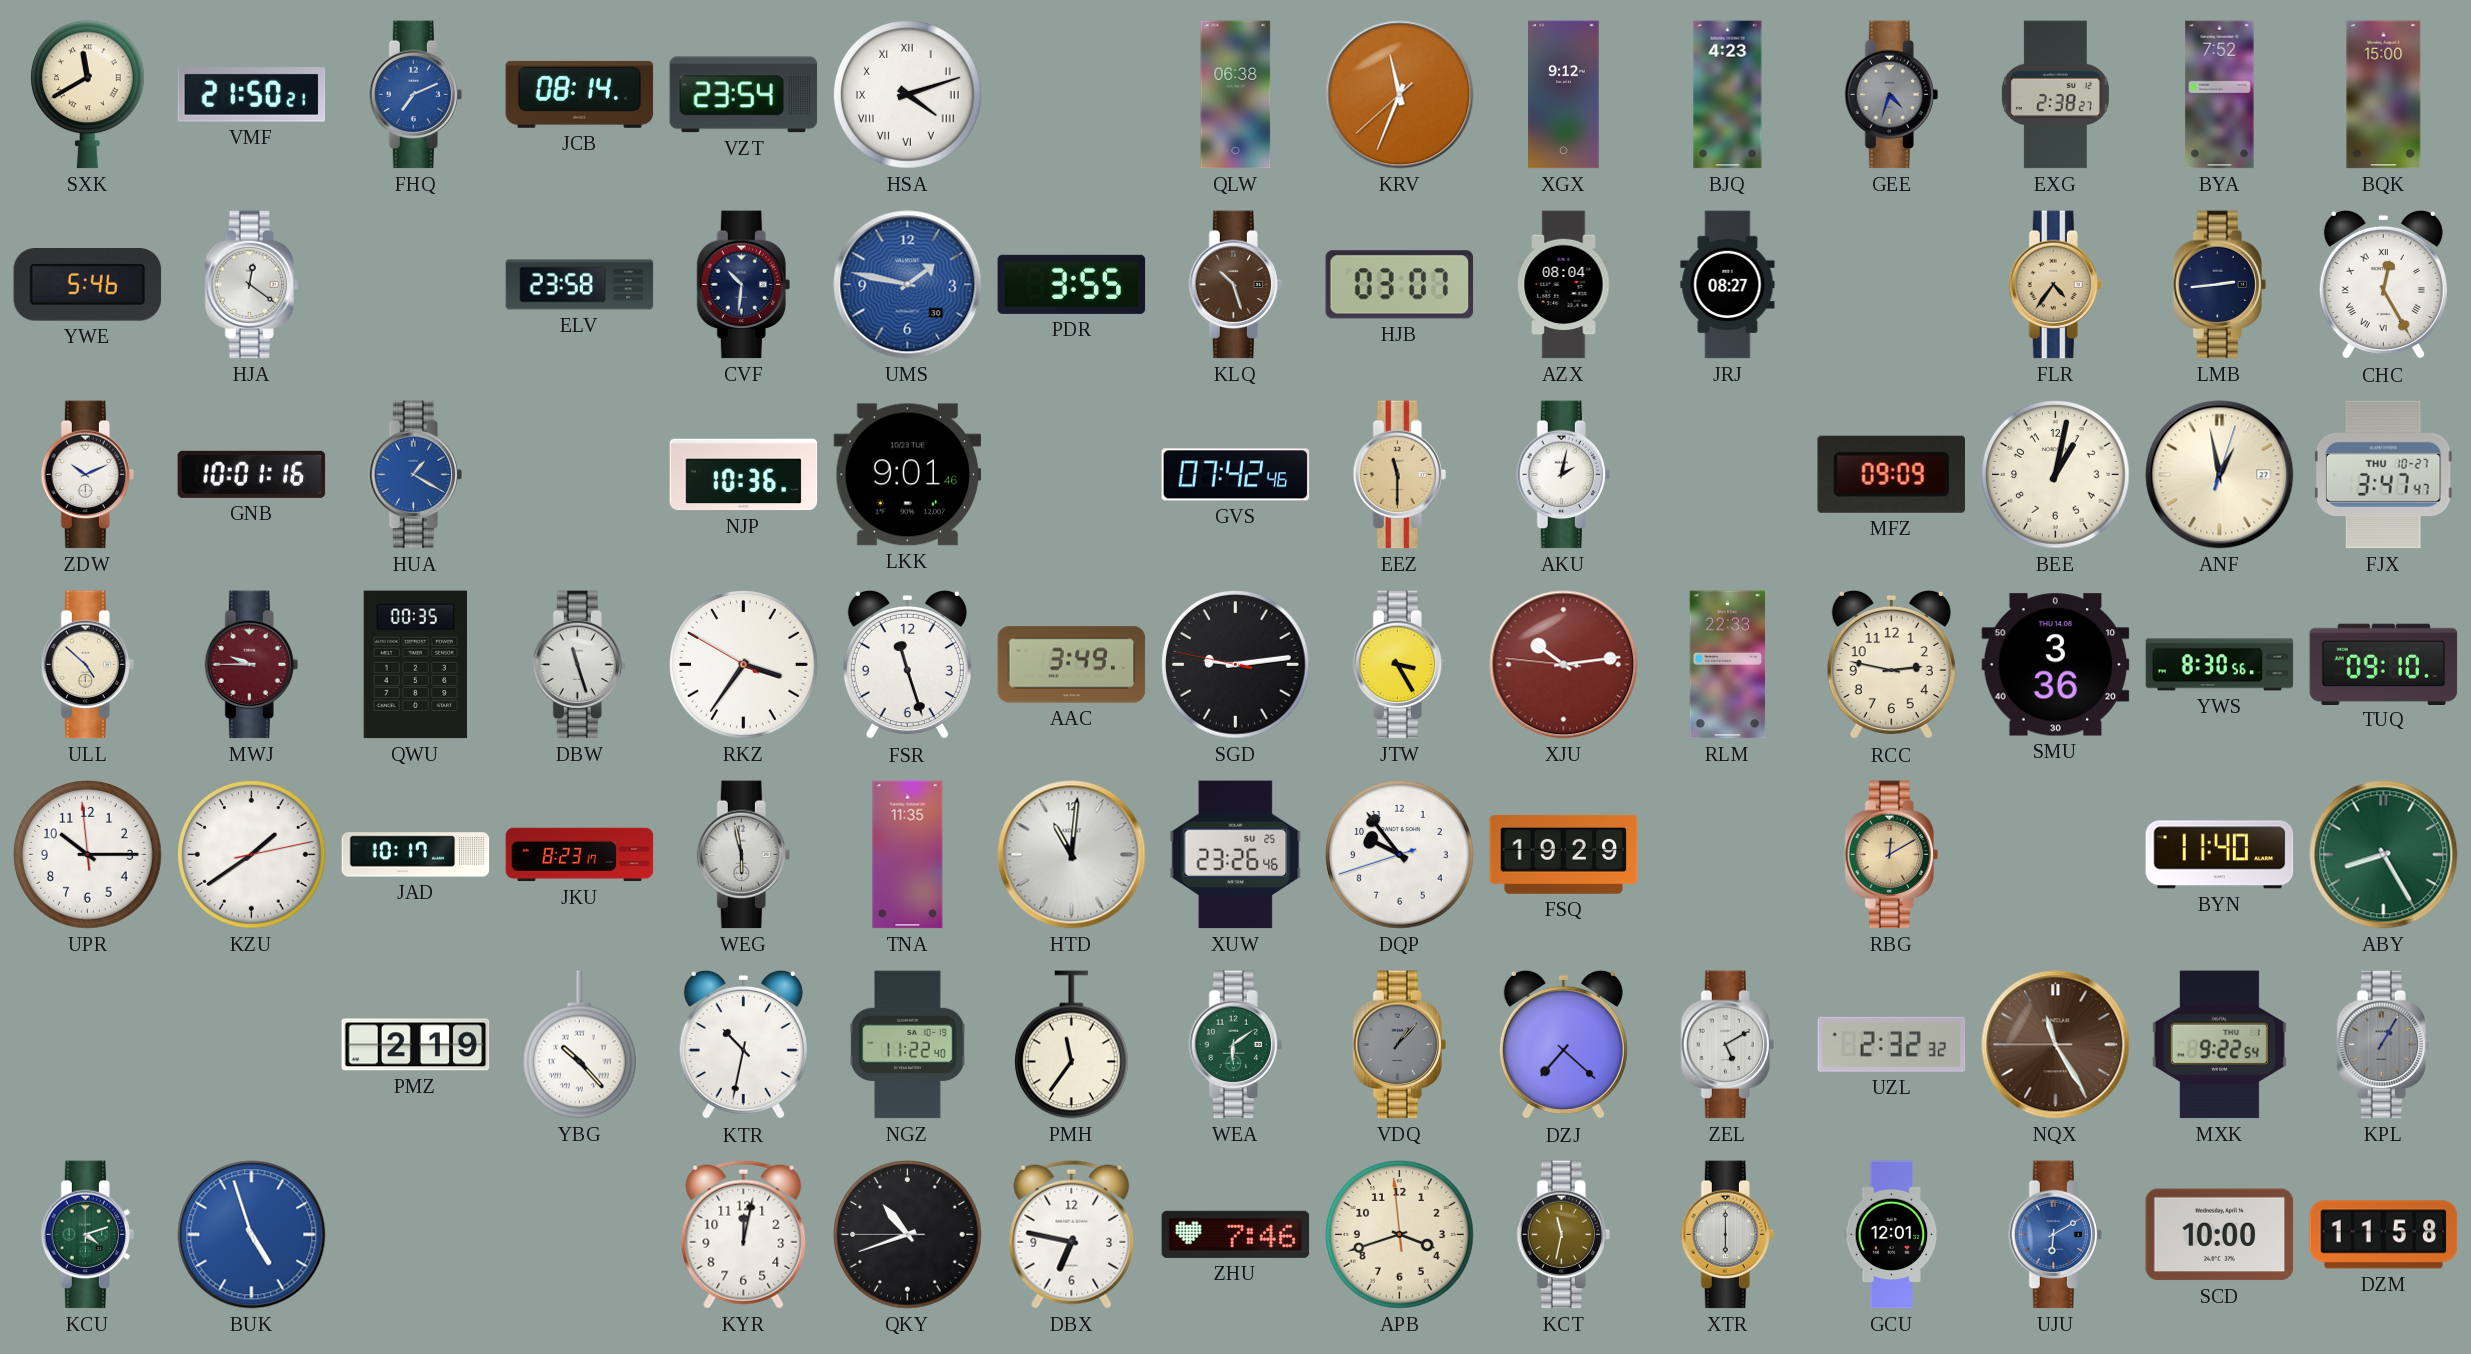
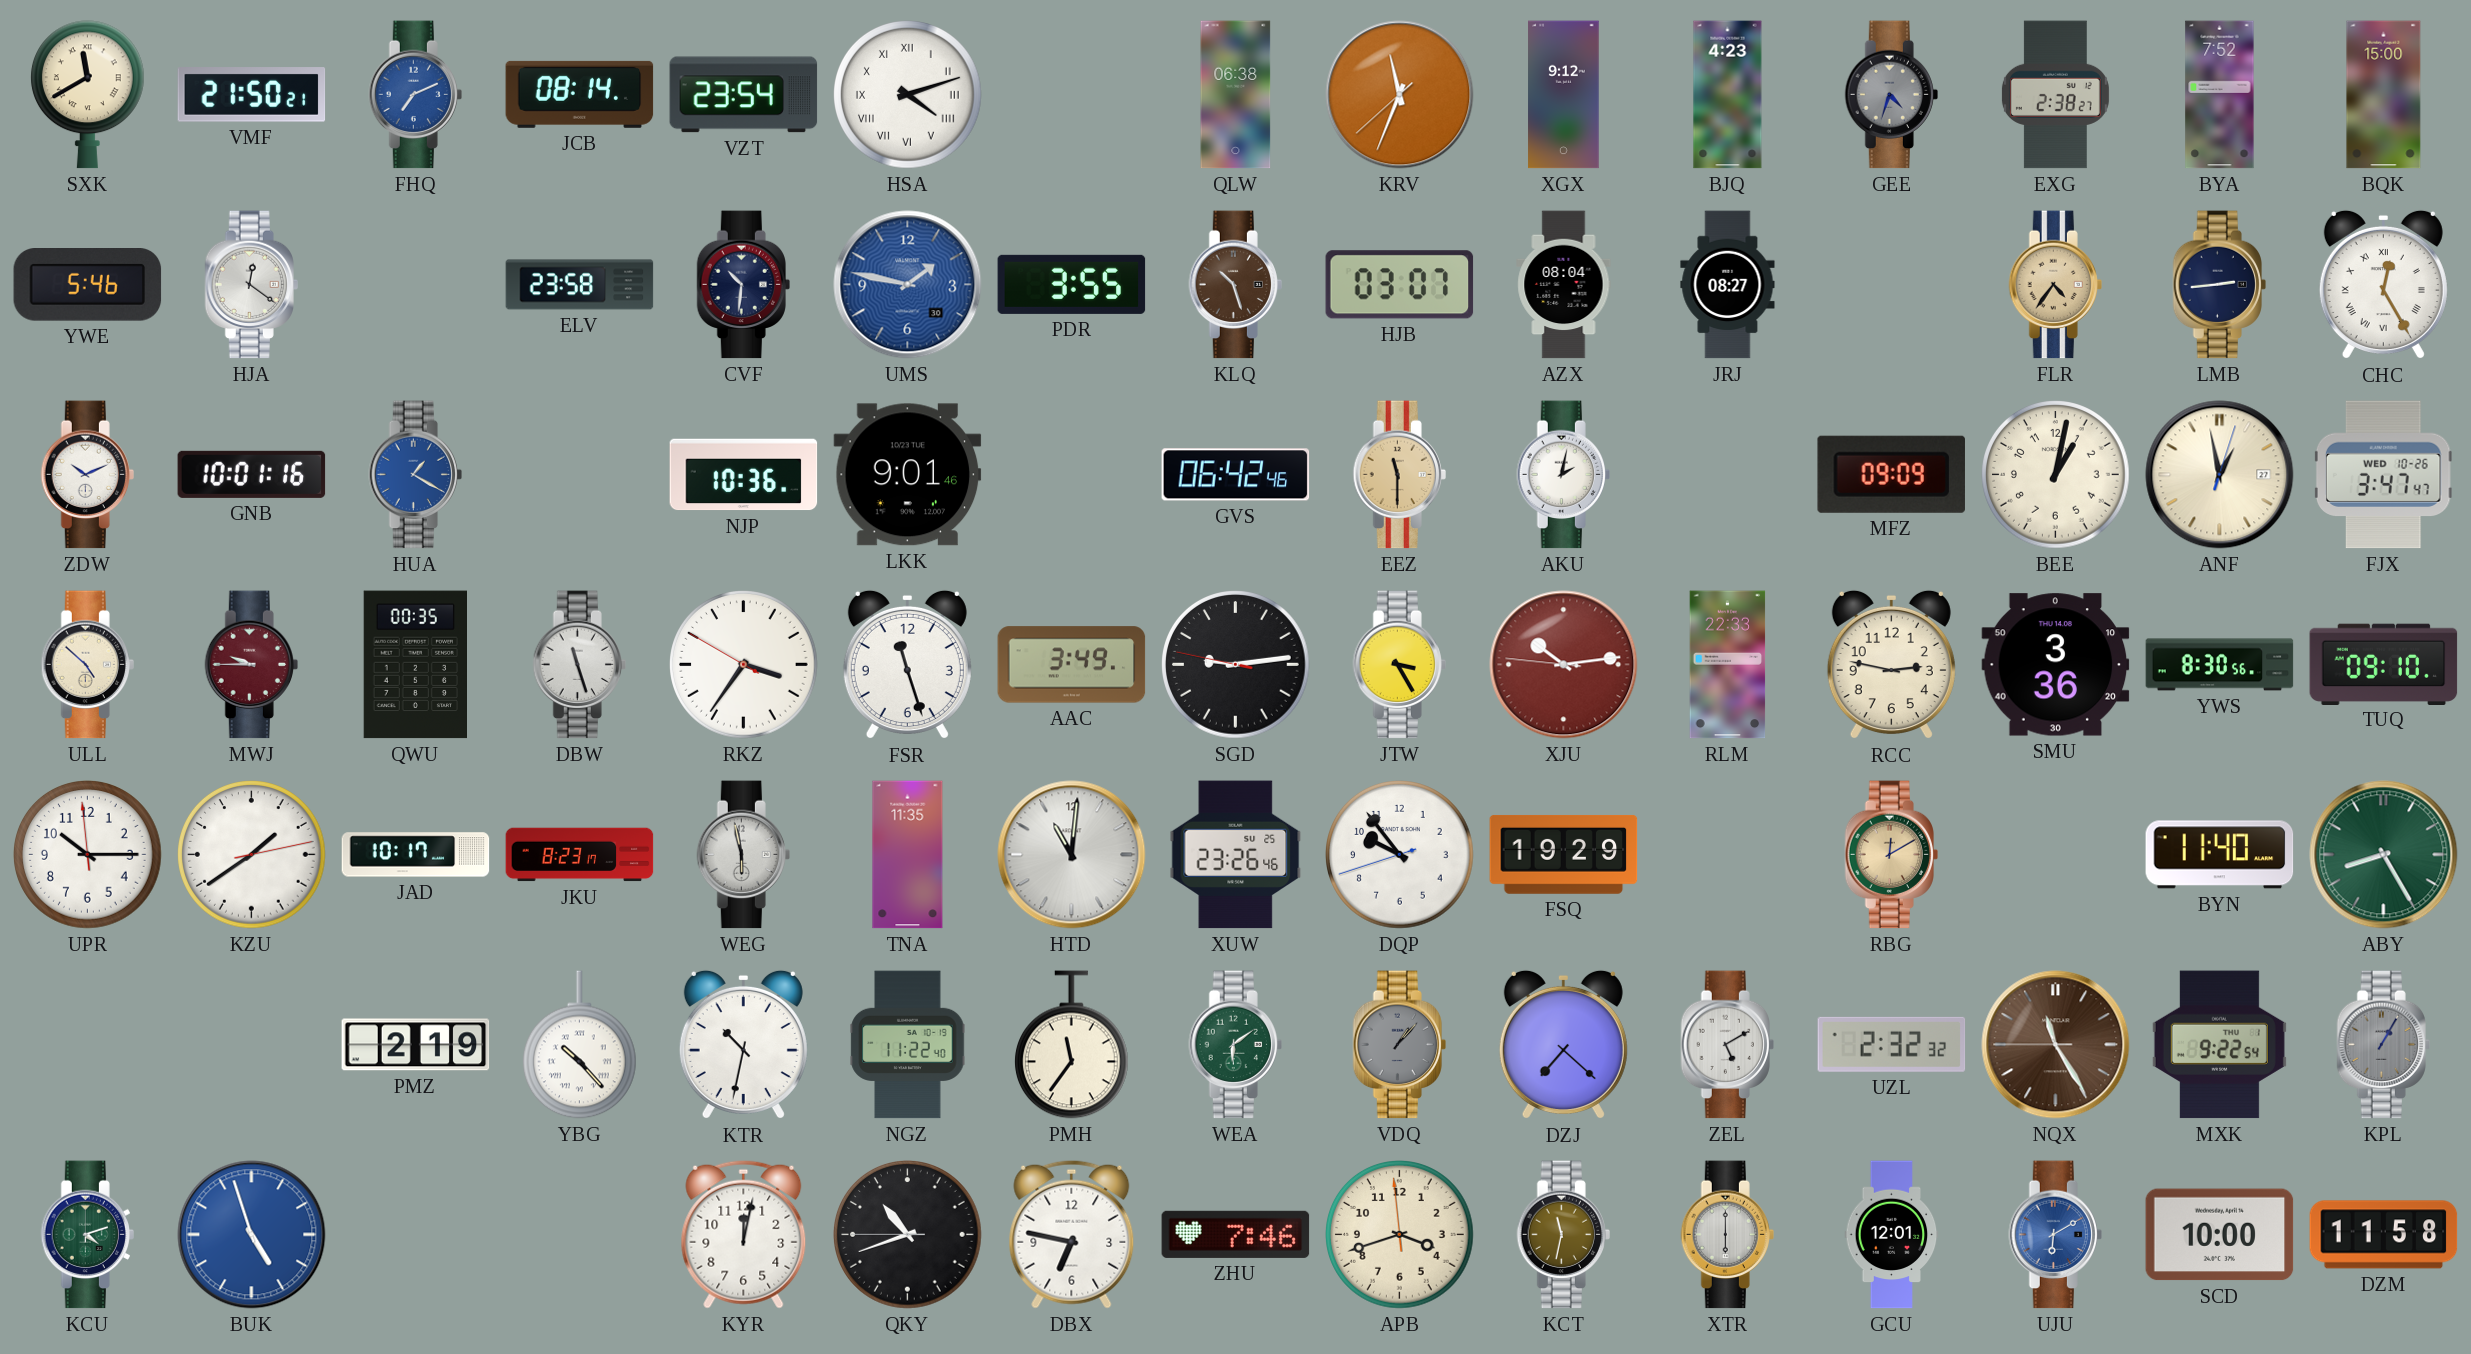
GVS: 07:42 -> 06:42
FJX date: THU 10-27 -> WED 10-26
